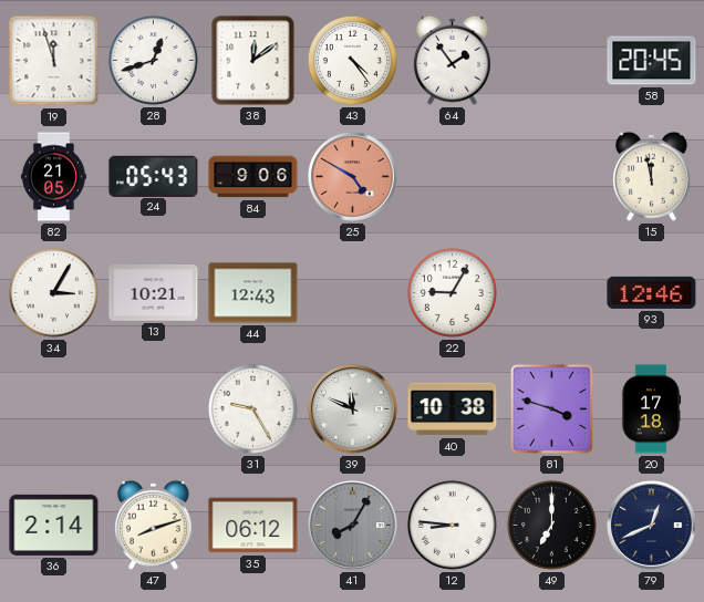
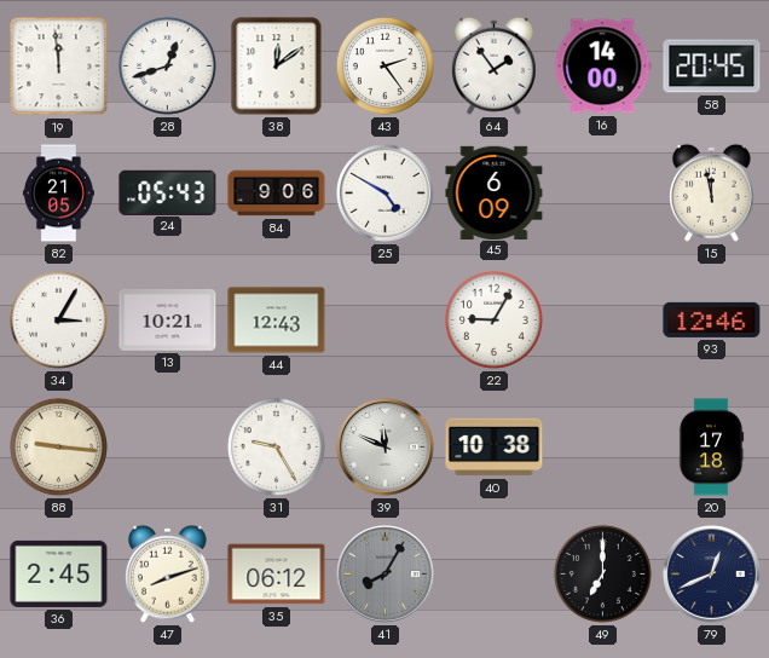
19: 11:57 -> 11:59
43: 4:24 -> 2:24
16: none -> 14:00
25 dial: salmon -> white
45: none -> 6:09
88: none -> 9:16
81: 3:48 -> none
36: 2:14 -> 2:45
12: 8:46 -> none
